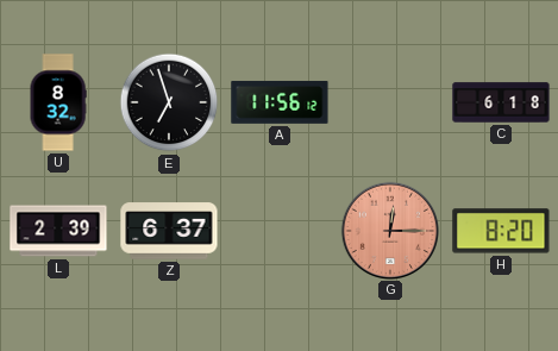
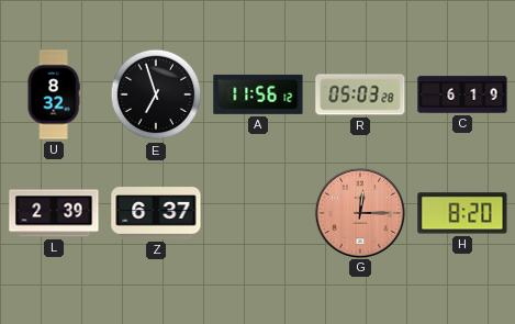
R: none -> 05:03
C: 6:18 -> 6:19
